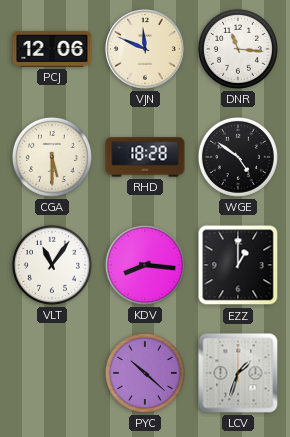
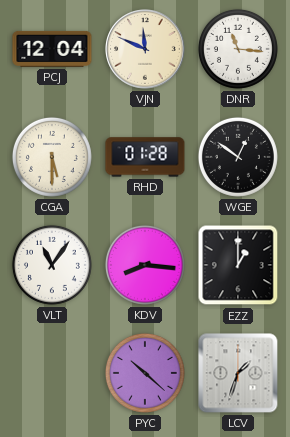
PCJ: 12:06 -> 12:04
RHD: 18:28 -> 01:28
WGE: 4:51 -> 12:51
